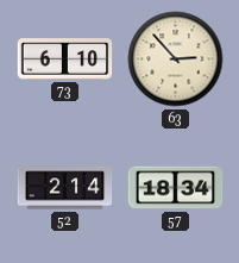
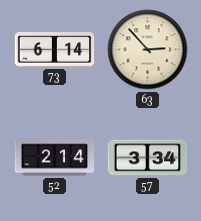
73: 6:10 -> 6:14
57: 18:34 -> 3:34
